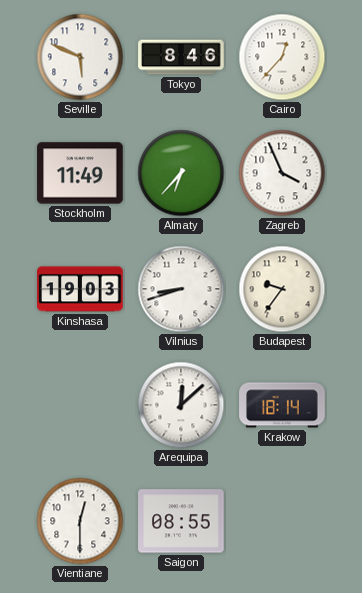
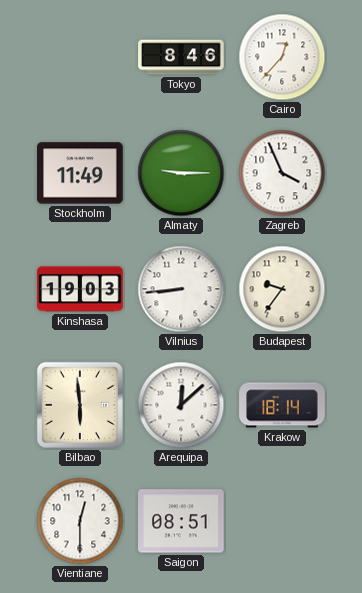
Seville: 5:49 -> none
Almaty: 6:37 -> 9:15
Vilnius: 8:42 -> 8:44
Bilbao: none -> 5:59
Saigon: 08:55 -> 08:51
